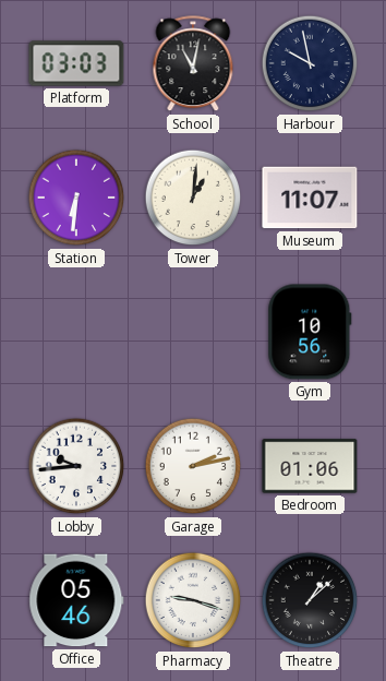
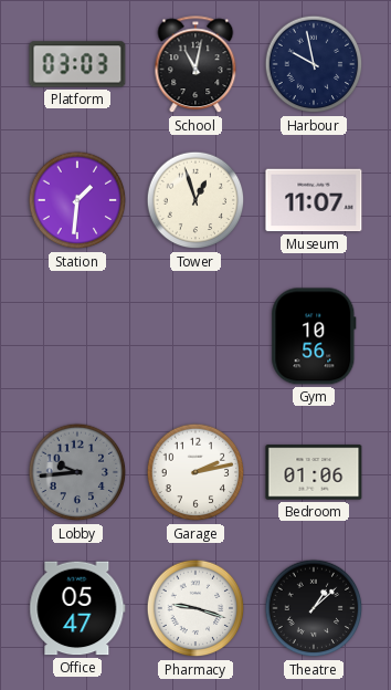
Station: 6:31 -> 1:31
Tower: 1:01 -> 12:57
Lobby dial: white -> grey
Office: 05:46 -> 05:47
